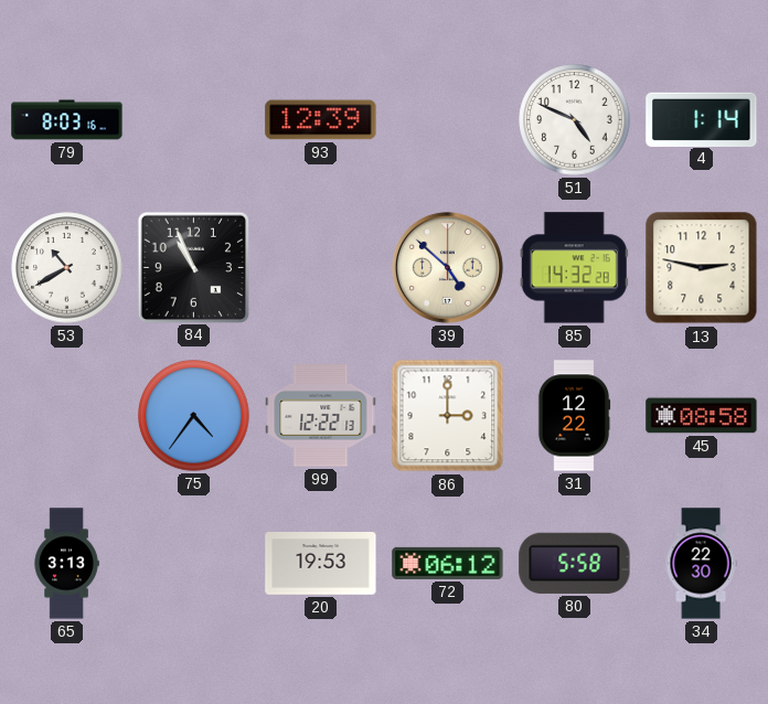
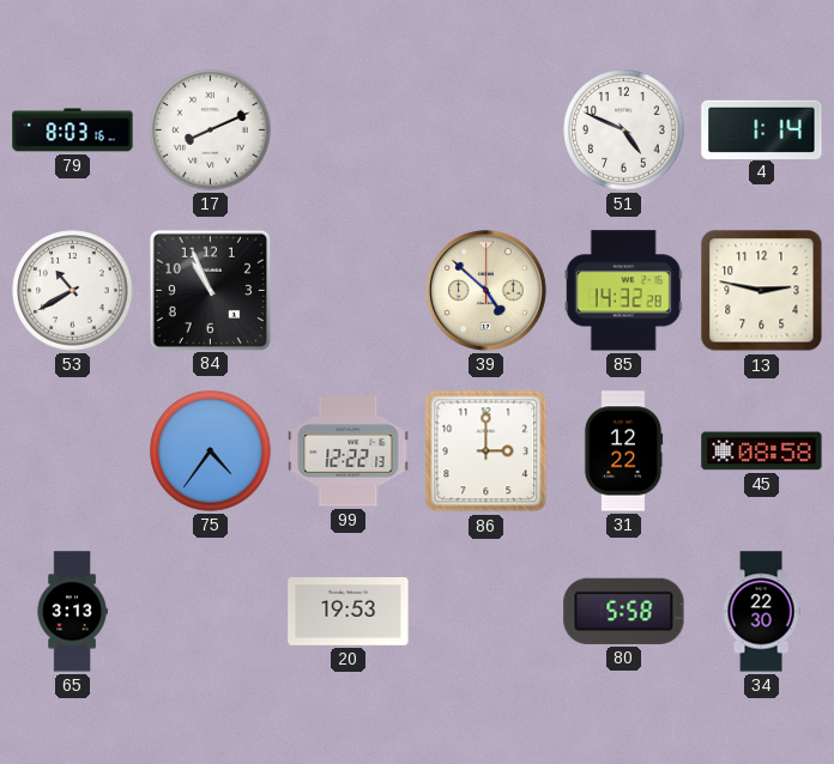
17: none -> 8:11
93: 12:39 -> none
72: 06:12 -> none
